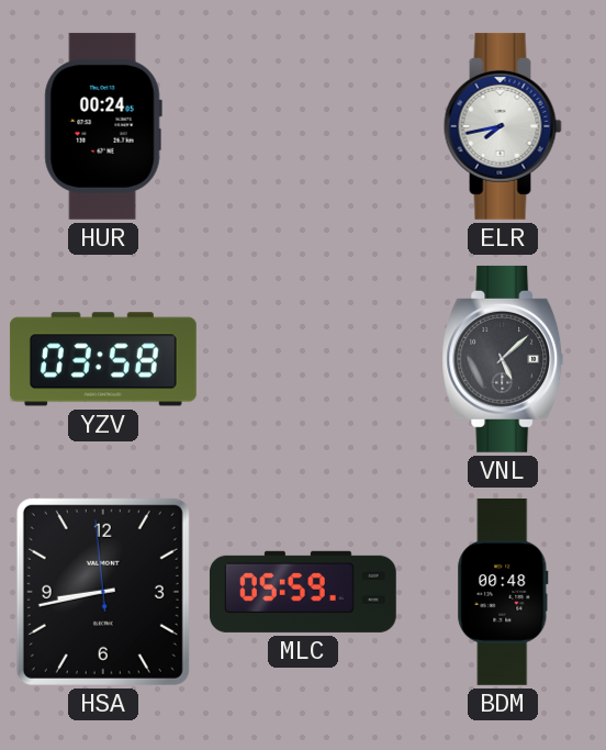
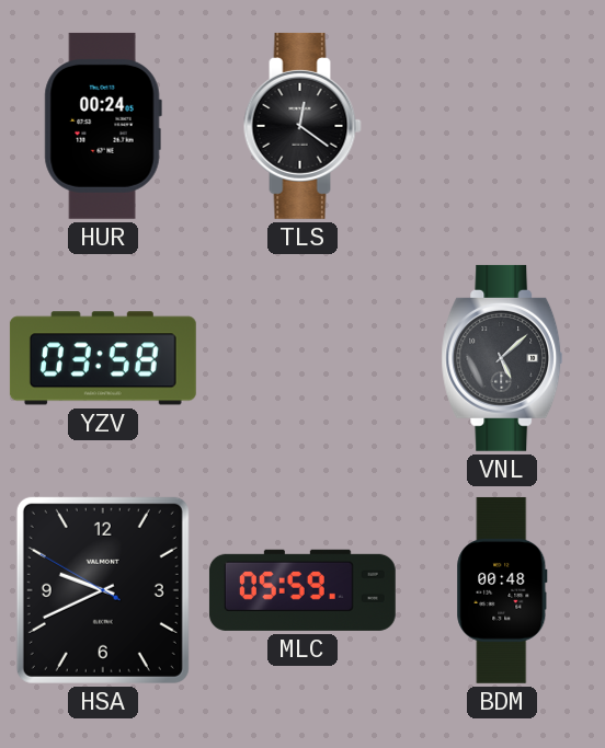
TLS: none -> 12:21
ELR: 7:43 -> none
HSA: 8:42 -> 9:40
